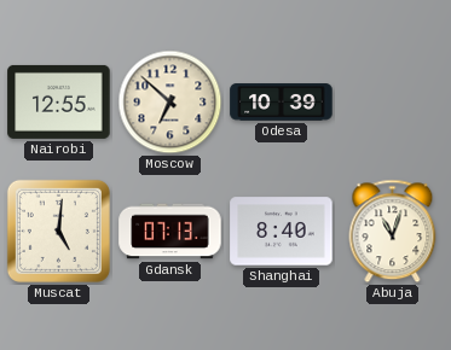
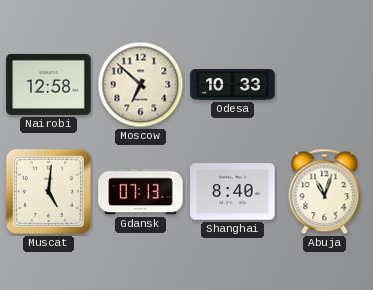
Nairobi: 12:55 -> 12:58
Odesa: 10:39 -> 10:33
